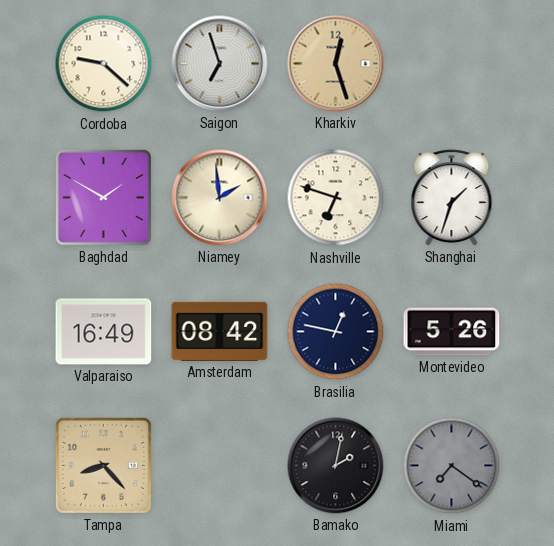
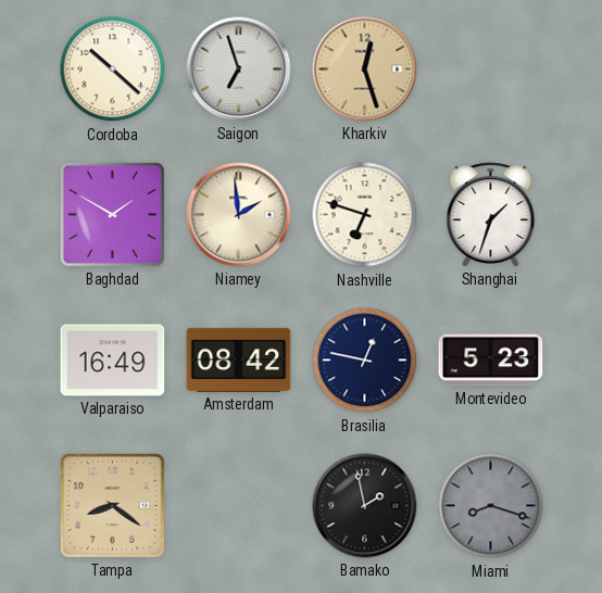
Cordoba: 9:22 -> 10:22
Montevideo: 5:26 -> 5:23
Tampa: 8:23 -> 8:21
Bamako: 2:02 -> 1:58
Miami: 7:21 -> 8:18
